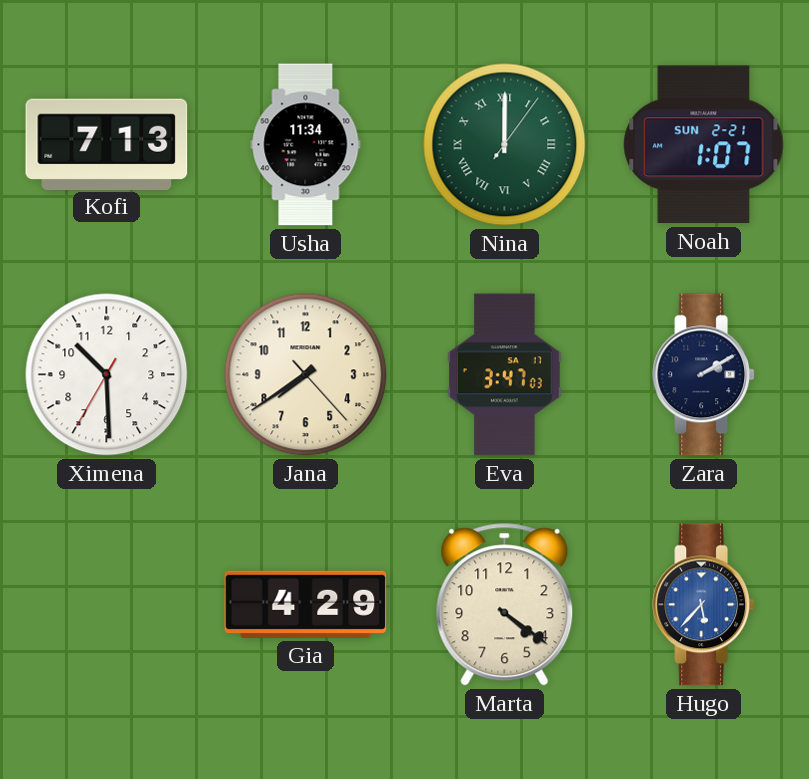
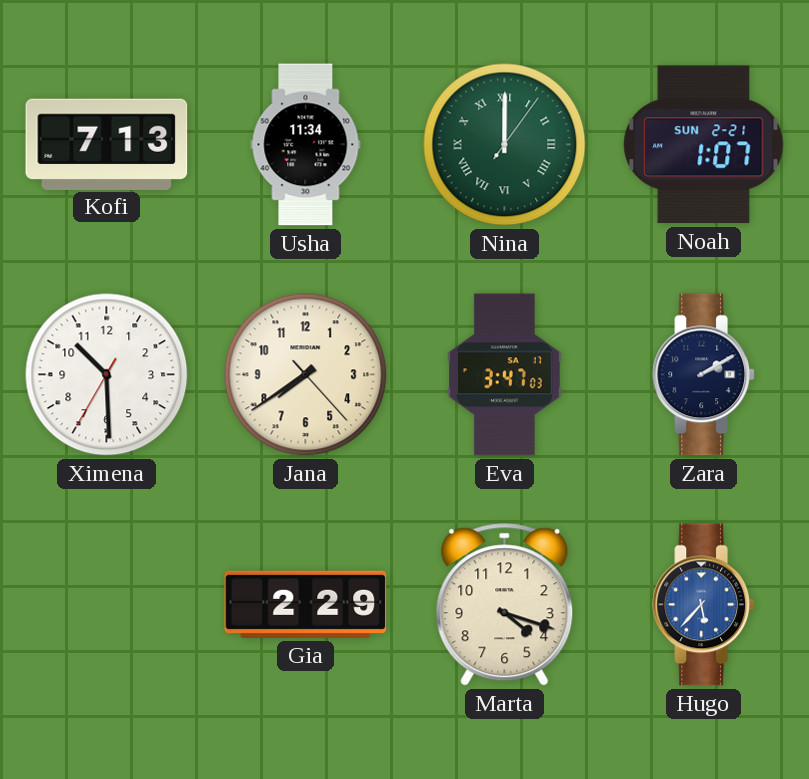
Gia: 4:29 -> 2:29
Marta: 4:21 -> 4:18
